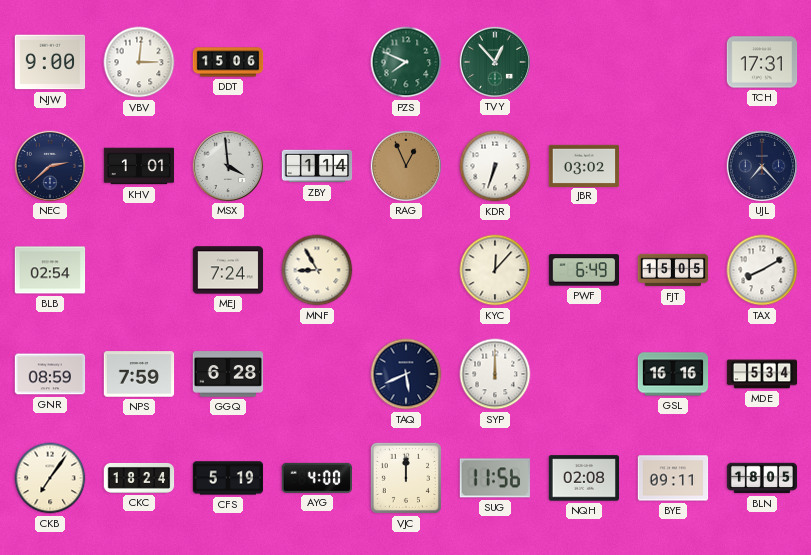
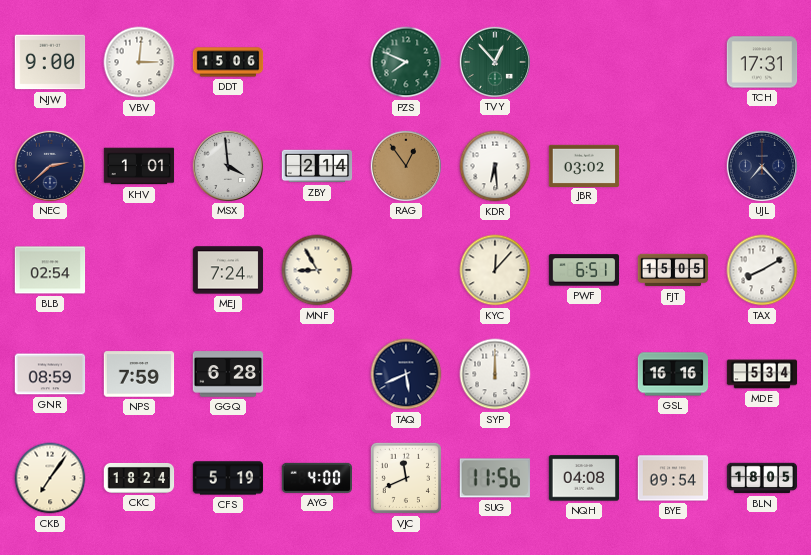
ZBY: 1:14 -> 2:14
RAG: 12:56 -> 12:54
KDR: 6:33 -> 6:29
PWF: 6:49 -> 6:51
VJC: 12:00 -> 11:41
NQH: 02:08 -> 04:08
BYE: 09:11 -> 09:54
